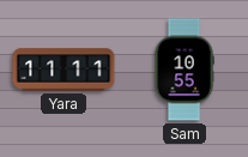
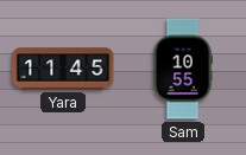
Yara: 11:11 -> 11:45
